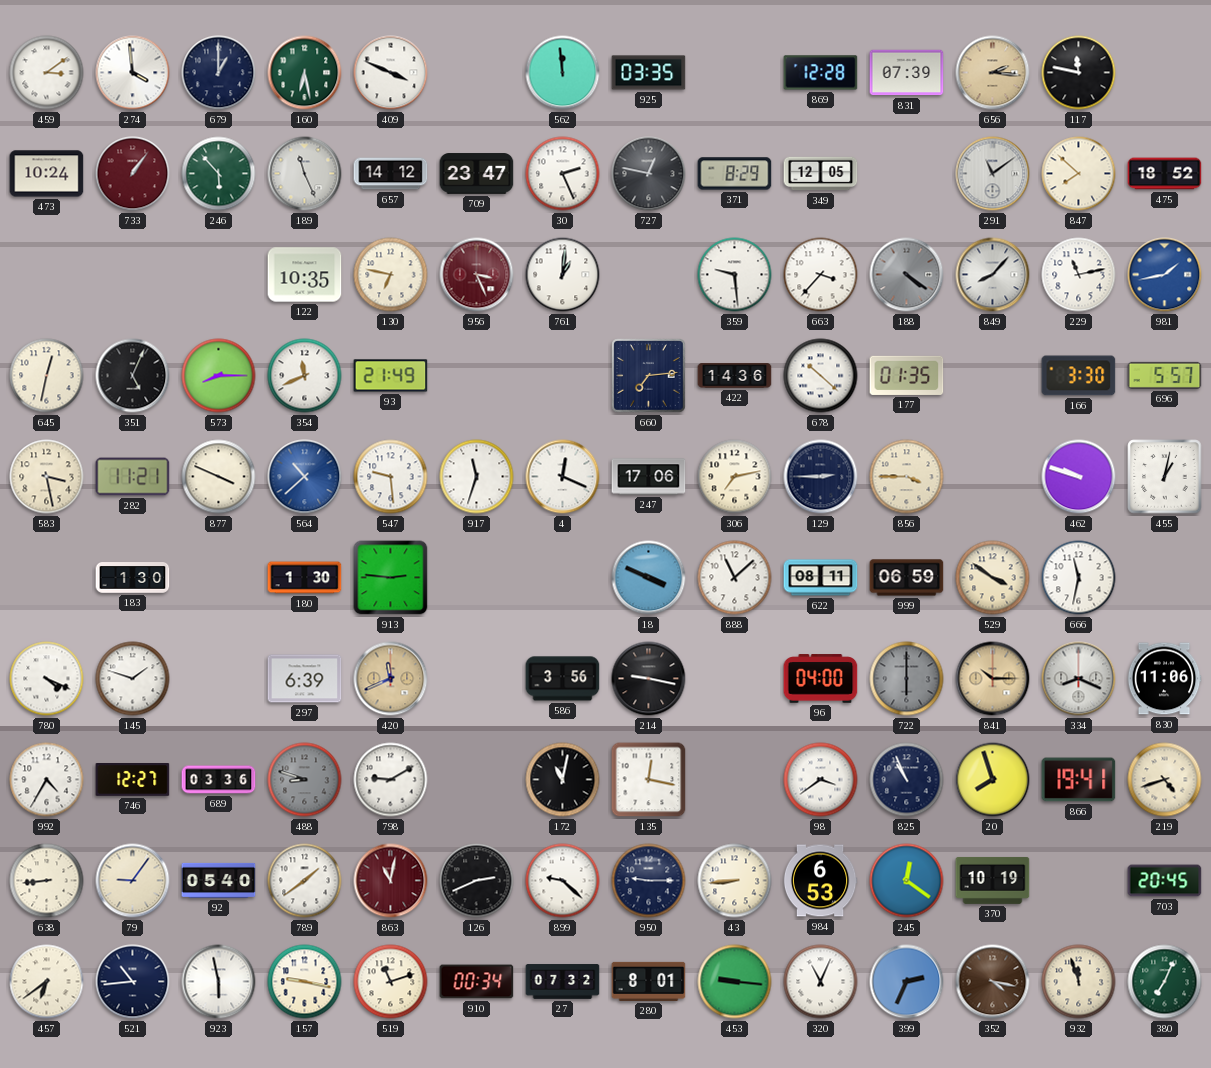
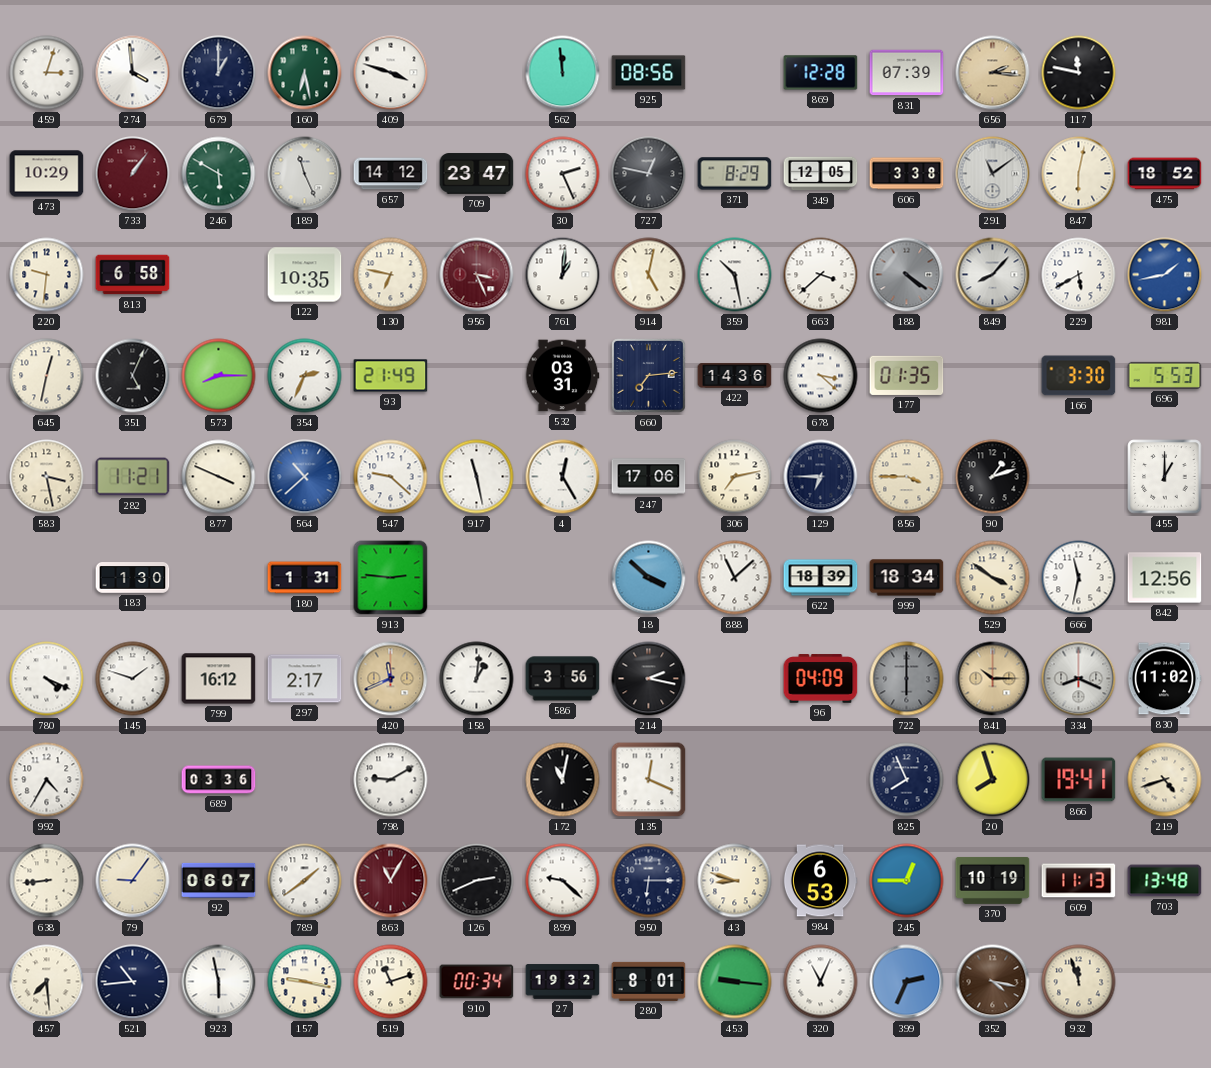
459: 3:09 -> 3:03
409: 3:49 -> 3:48
925: 03:35 -> 08:56
473: 10:24 -> 10:29
246: 5:53 -> 5:50
606: none -> 3:38
847: 7:52 -> 6:02
220: none -> 9:31
813: none -> 6:58
914: none -> 5:02
359: 9:29 -> 10:28
663: 3:37 -> 3:38
229: 11:13 -> 5:40
354: 11:41 -> 2:34
532: none -> 03:31
678: 10:22 -> 3:22
696: 5:57 -> 5:53
547: 9:29 -> 9:22
917: 11:33 -> 11:28
4: 12:19 -> 12:25
129: 2:45 -> 6:45
90: none -> 1:12
462: 9:48 -> none
455: 1:02 -> 1:00
180: 1:30 -> 1:31
18: 3:49 -> 3:52
622: 08:11 -> 18:39
999: 06:59 -> 18:34
842: none -> 12:56
799: none -> 16:12
297: 6:39 -> 2:17
158: none -> 1:01
214: 9:17 -> 2:17
96: 04:00 -> 04:09
830: 11:06 -> 11:02
746: 12:27 -> none
488: 8:48 -> none
135: 12:17 -> 12:19
98: 3:39 -> none
825: 10:56 -> 7:56
92: 05:40 -> 06:07
863: 11:02 -> 11:05
950: 9:15 -> 6:15
43: 8:44 -> 8:48
245: 12:21 -> 12:45
609: none -> 11:13
703: 20:45 -> 13:48
457: 6:39 -> 7:29
27: 07:32 -> 19:32
380: 7:04 -> none
